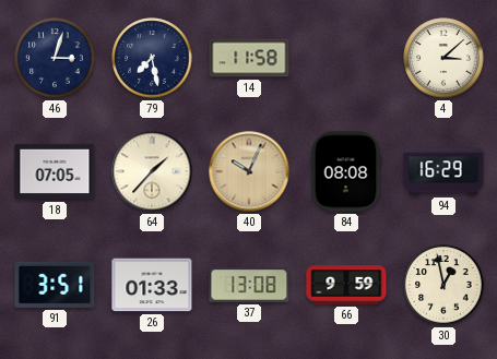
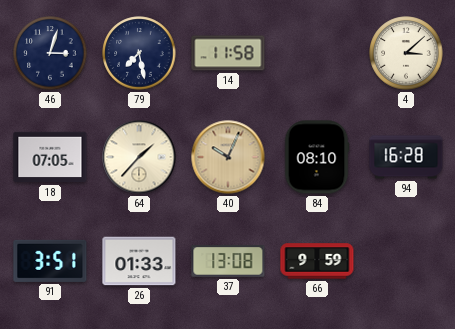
84: 08:08 -> 08:10
94: 16:29 -> 16:28
30: 12:58 -> none
